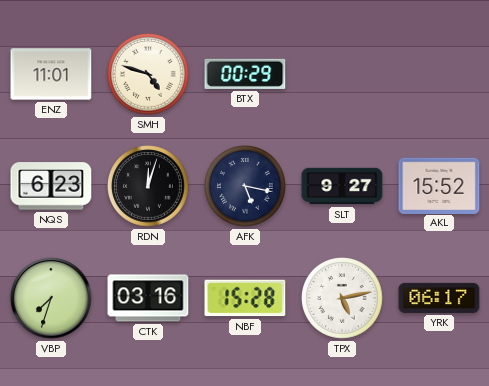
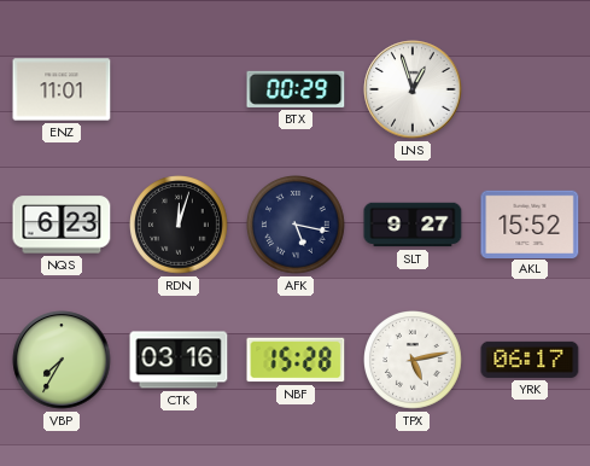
SMH: 4:48 -> none
LNS: none -> 12:57
VBP: 7:33 -> 7:35
